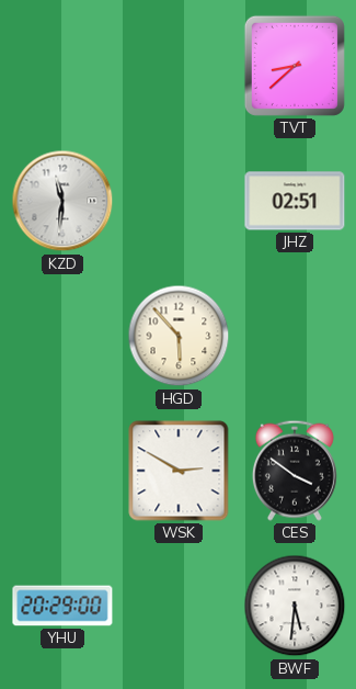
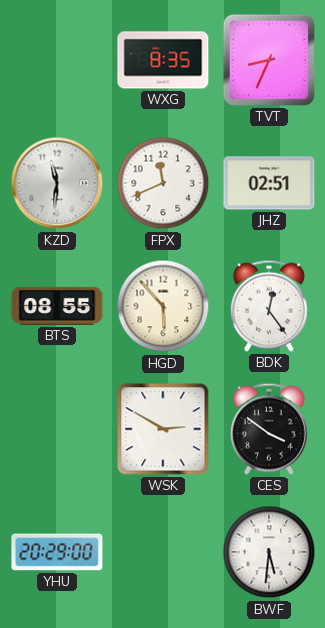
WXG: none -> 8:35
TVT: 8:38 -> 8:34
FPX: none -> 11:41
BTS: none -> 08:55
BDK: none -> 12:24
